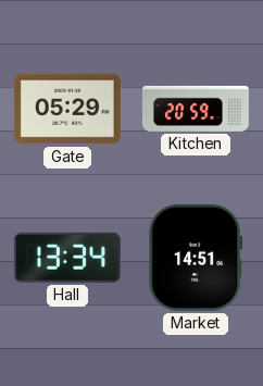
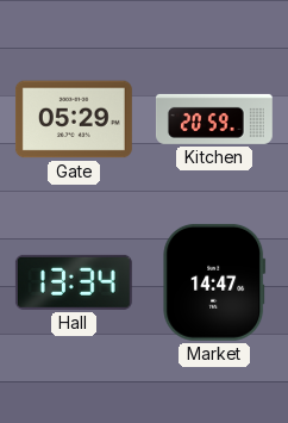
Market: 14:51 -> 14:47
